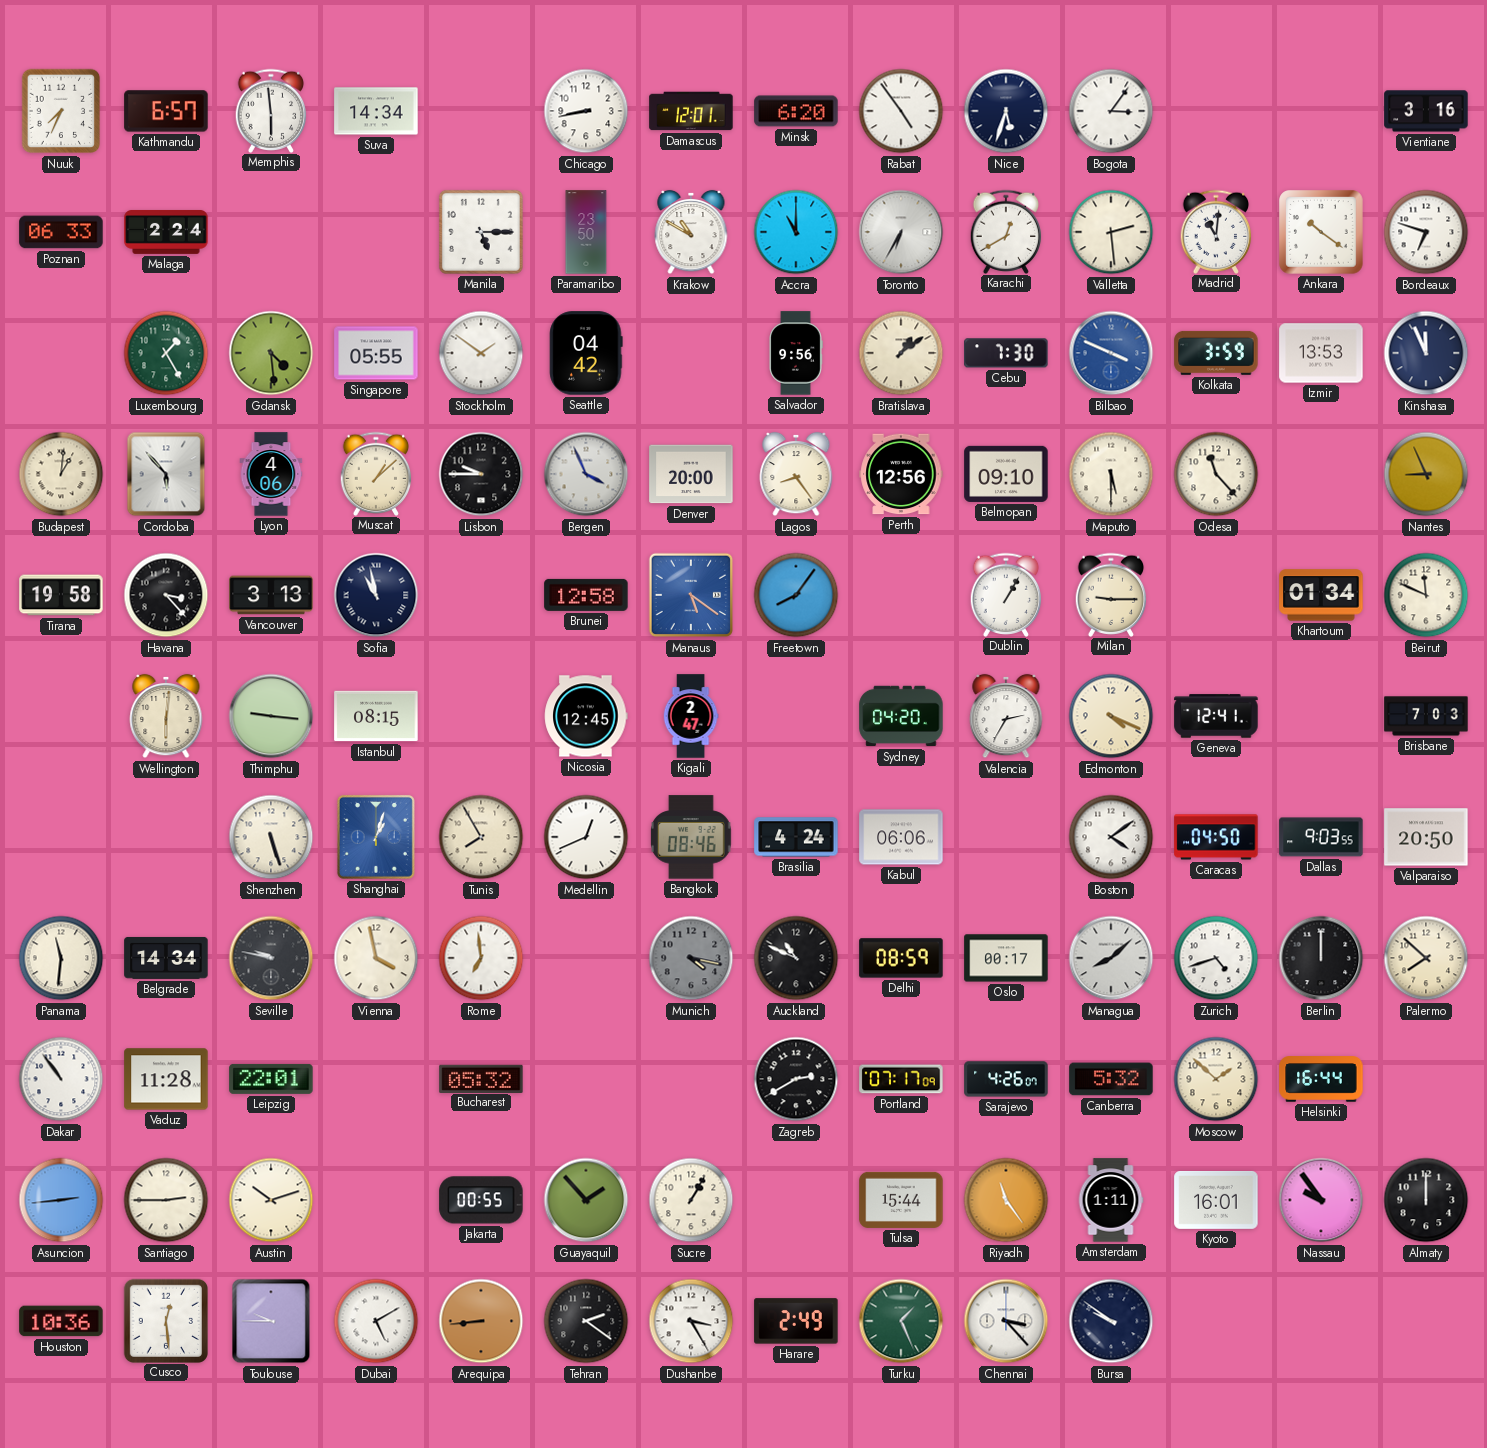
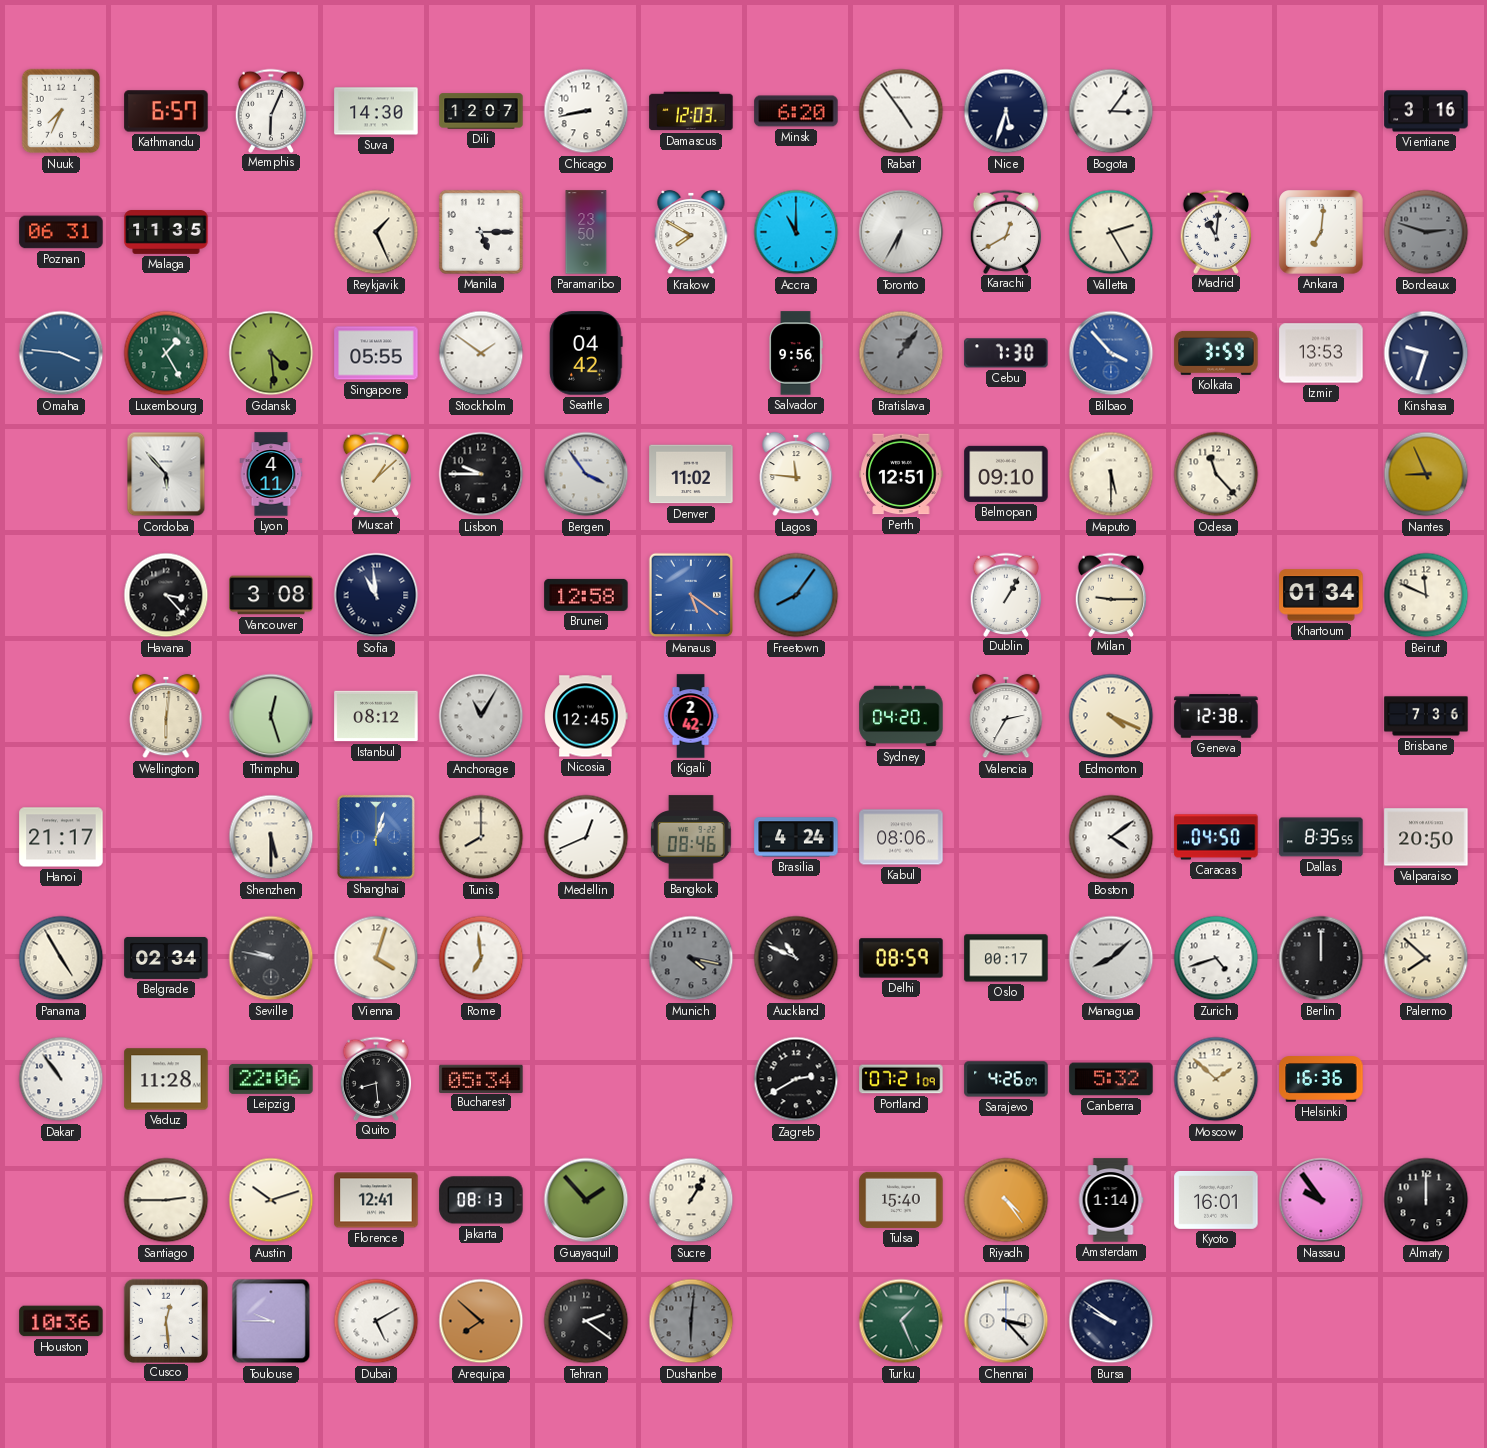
Memphis: 5:59 -> 6:04
Suva: 14:34 -> 14:30
Dili: none -> 12:07
Damascus: 12:01 -> 12:03
Poznan: 06:33 -> 06:31
Malaga: 2:24 -> 11:35
Reykjavik: none -> 1:26
Krakow: 10:50 -> 7:50
Valletta: 2:29 -> 2:25
Ankara: 10:21 -> 7:01
Bordeaux: 6:48 -> 2:48
Bordeaux dial: white -> grey
Omaha: none -> 3:46
Bratislava: 1:09 -> 1:06
Bratislava dial: cream -> grey
Bilbao: 3:49 -> 3:53
Kinshasa: 11:56 -> 9:33
Budapest: 1:01 -> none
Lyon: 4:06 -> 4:11
Bergen: 3:56 -> 3:54
Denver: 20:00 -> 11:02
Lagos: 8:24 -> 11:46
Perth: 12:56 -> 12:51
Tirana: 19:58 -> none
Vancouver: 3:13 -> 3:08
Sofia: 10:58 -> 10:59
Thimphu: 9:16 -> 12:27
Istanbul: 08:15 -> 08:12
Anchorage: none -> 11:05
Kigali: 2:47 -> 2:42
Geneva: 12:41 -> 12:38
Brisbane: 7:03 -> 7:36
Hanoi: none -> 21:17
Shenzhen: 5:27 -> 5:30
Tunis: 7:55 -> 8:00
Kabul: 06:06 -> 08:06
Dallas: 9:03 -> 8:35
Panama: 11:31 -> 4:55
Belgrade: 14:34 -> 02:34
Vienna: 3:58 -> 4:03
Leipzig: 22:01 -> 22:06
Quito: none -> 8:29
Bucharest: 05:32 -> 05:34
Portland: 07:17 -> 07:21
Helsinki: 16:44 -> 16:36
Asuncion: 2:44 -> none
Florence: none -> 12:41
Jakarta: 00:55 -> 08:13
Tulsa: 15:44 -> 15:40
Riyadh: 11:24 -> 4:24
Amsterdam: 1:11 -> 1:14
Arequipa: 8:44 -> 7:52
Dushanbe: 3:25 -> 6:01
Dushanbe dial: white -> grey
Harare: 2:49 -> none
